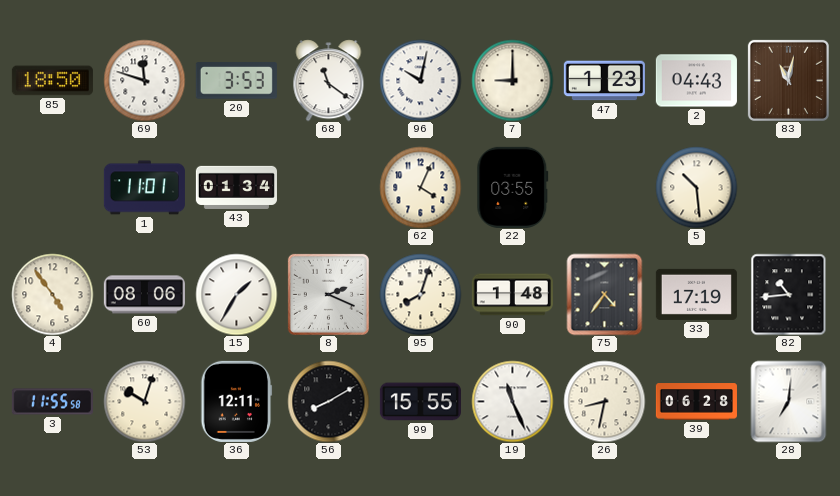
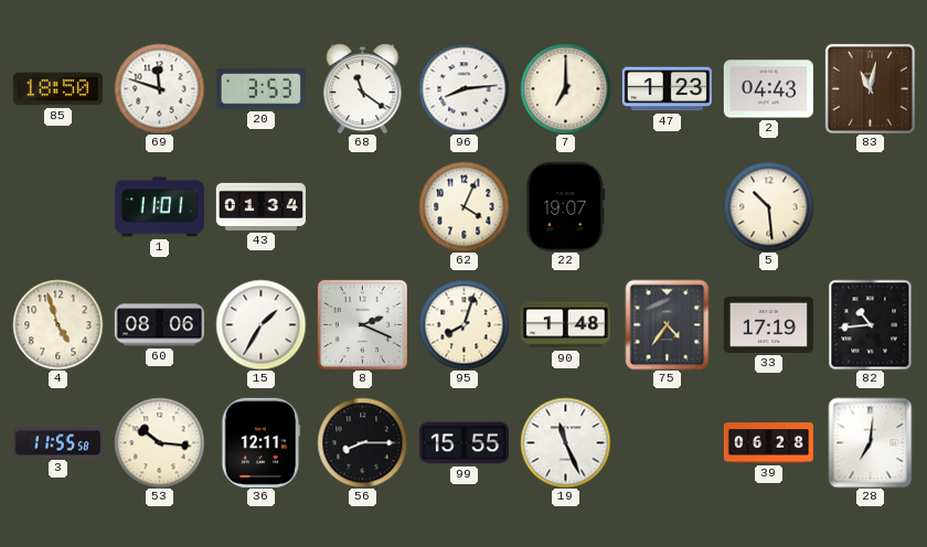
96: 10:02 -> 8:14
7: 9:00 -> 7:00
22: 03:55 -> 19:07
4: 4:54 -> 4:57
53: 10:03 -> 10:16
56: 8:10 -> 8:15
26: 8:32 -> none
